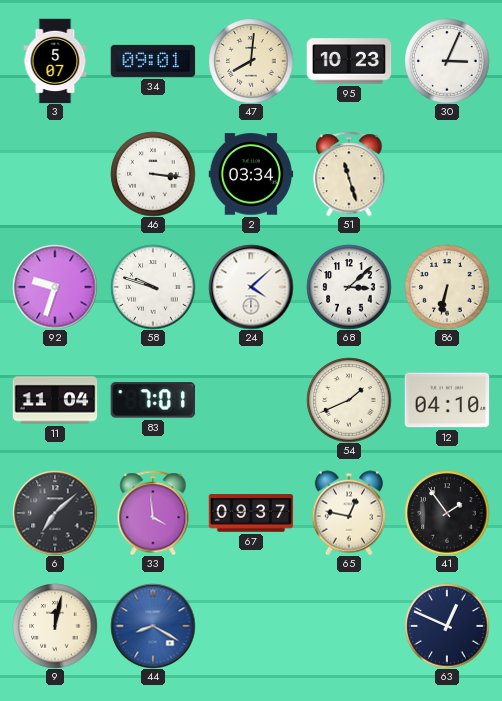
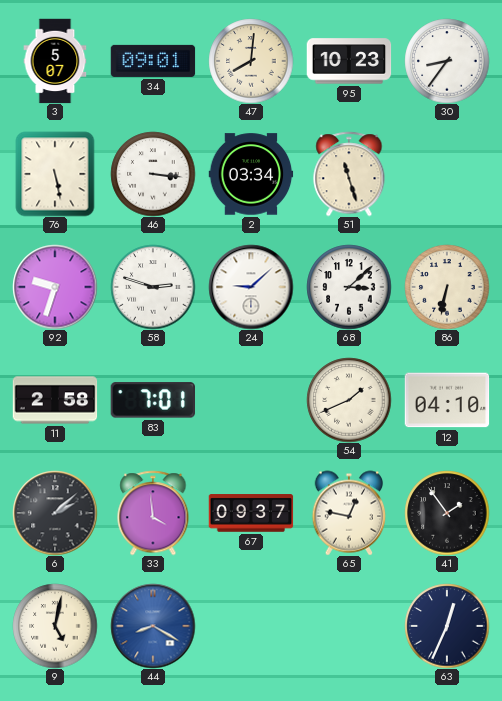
30: 3:04 -> 8:36
76: none -> 5:28
58: 9:48 -> 2:48
24: 4:08 -> 9:08
11: 11:04 -> 2:58
6: 7:08 -> 2:08
9: 12:02 -> 5:02
63: 12:49 -> 12:34
